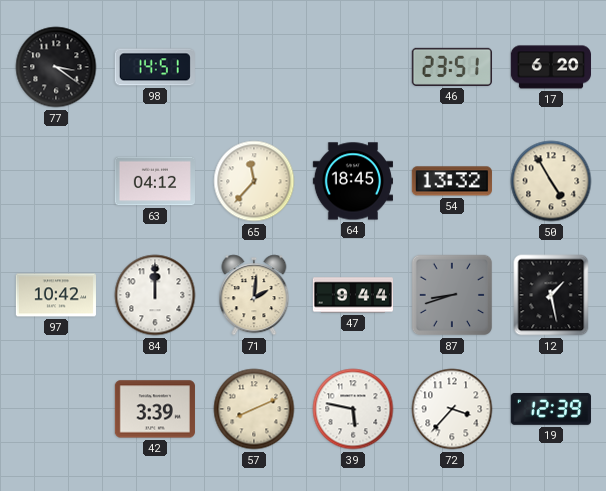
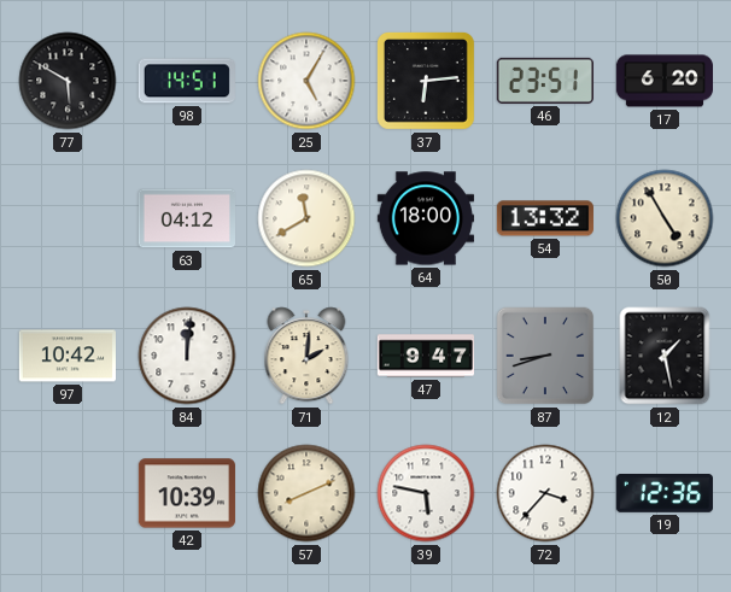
77: 3:21 -> 5:50
25: none -> 5:05
37: none -> 6:14
65: 11:37 -> 11:40
64: 18:45 -> 18:00
84: 12:00 -> 12:01
47: 9:44 -> 9:47
42: 3:39 -> 10:39
19: 12:39 -> 12:36
